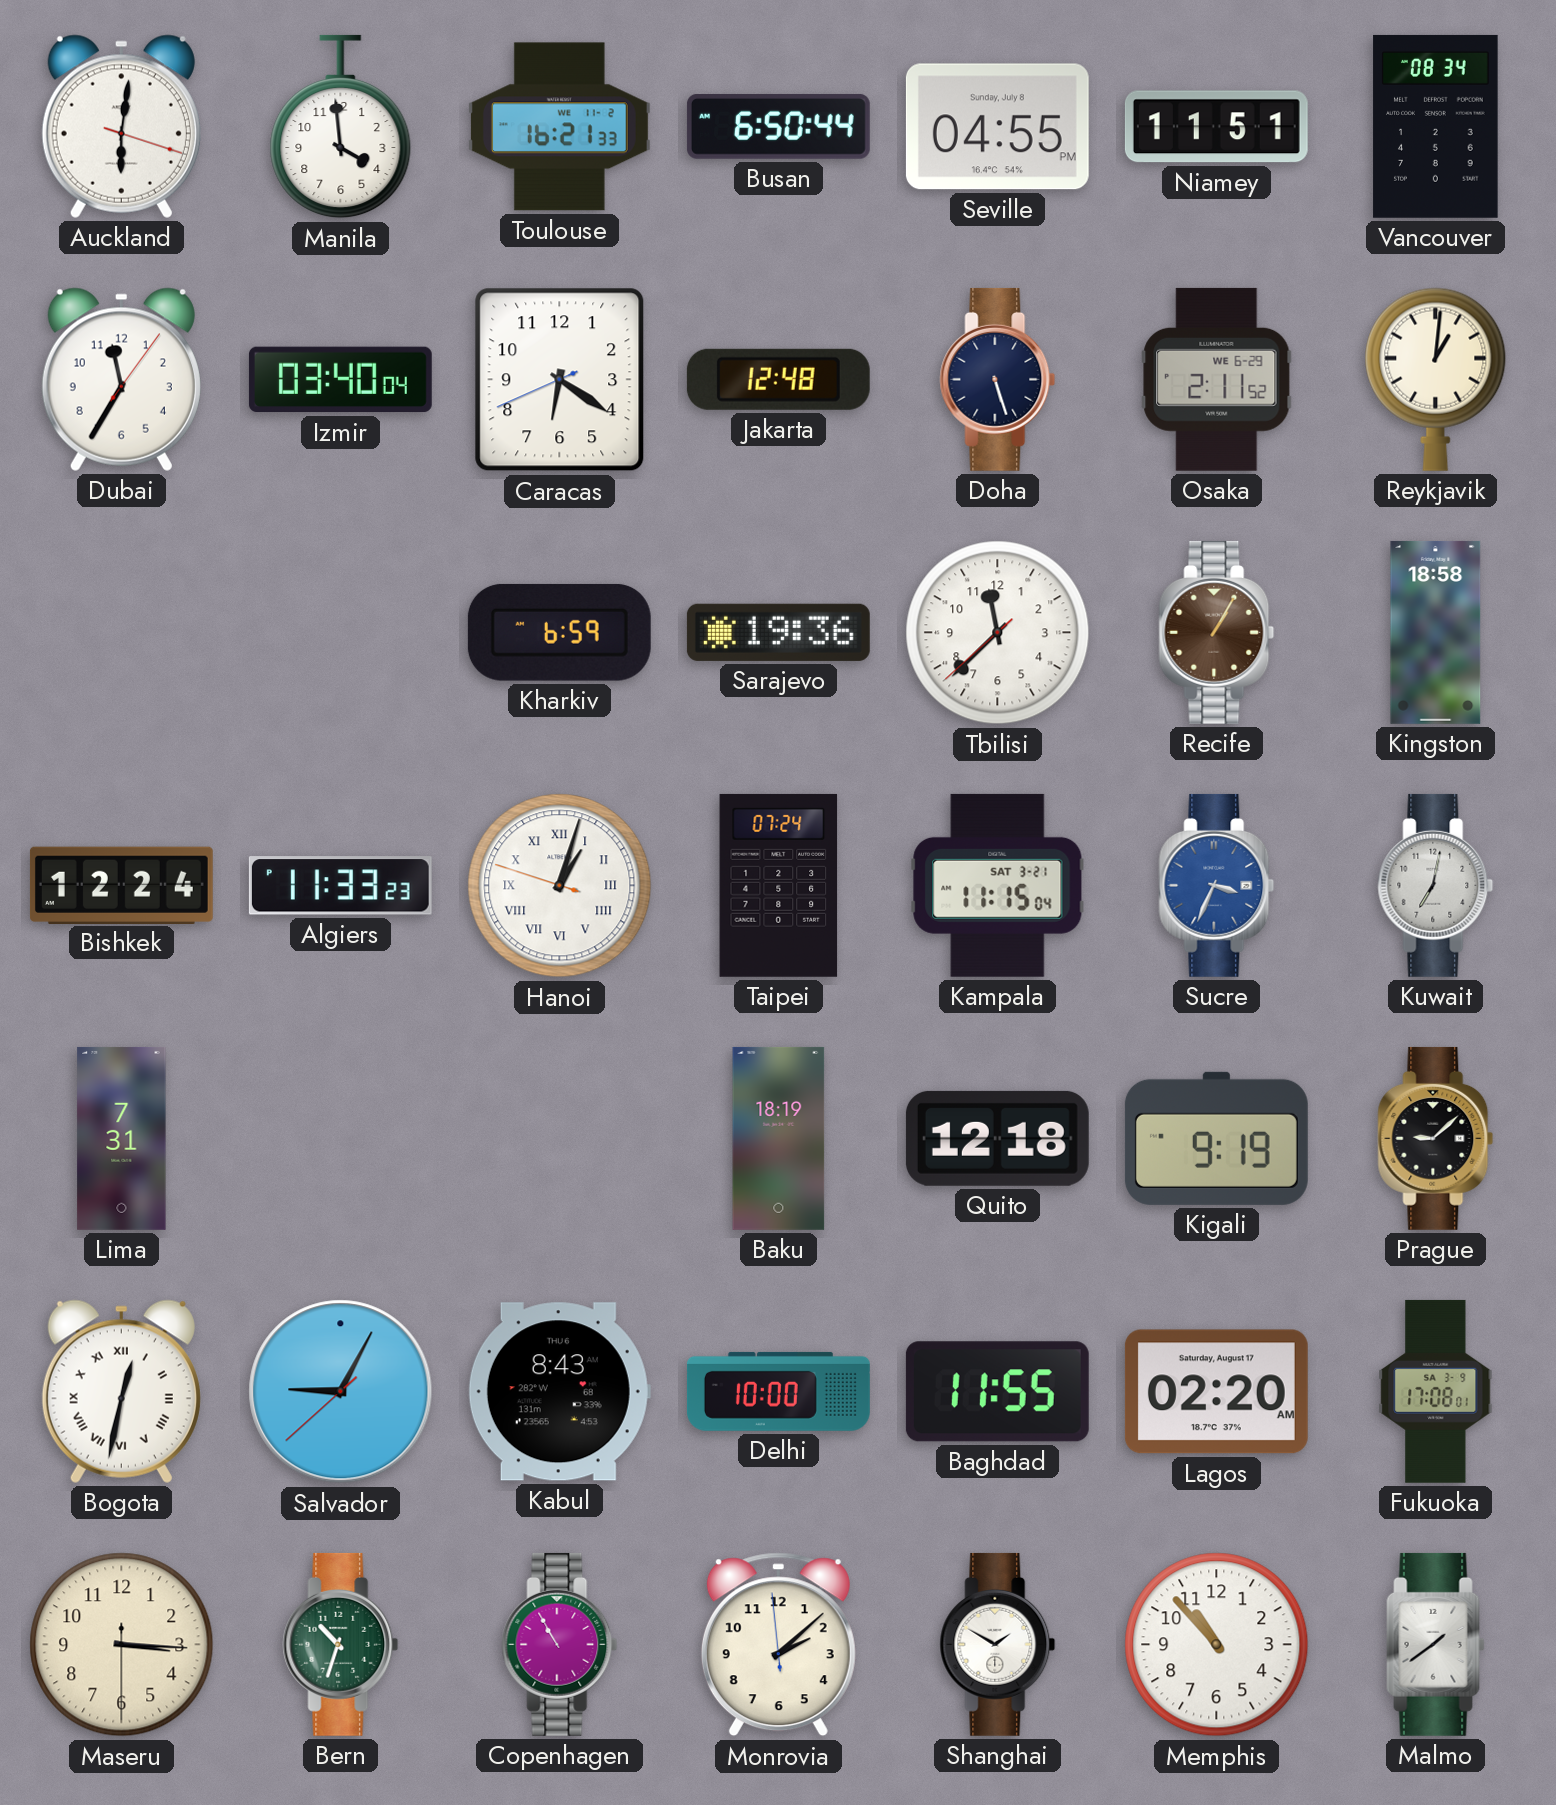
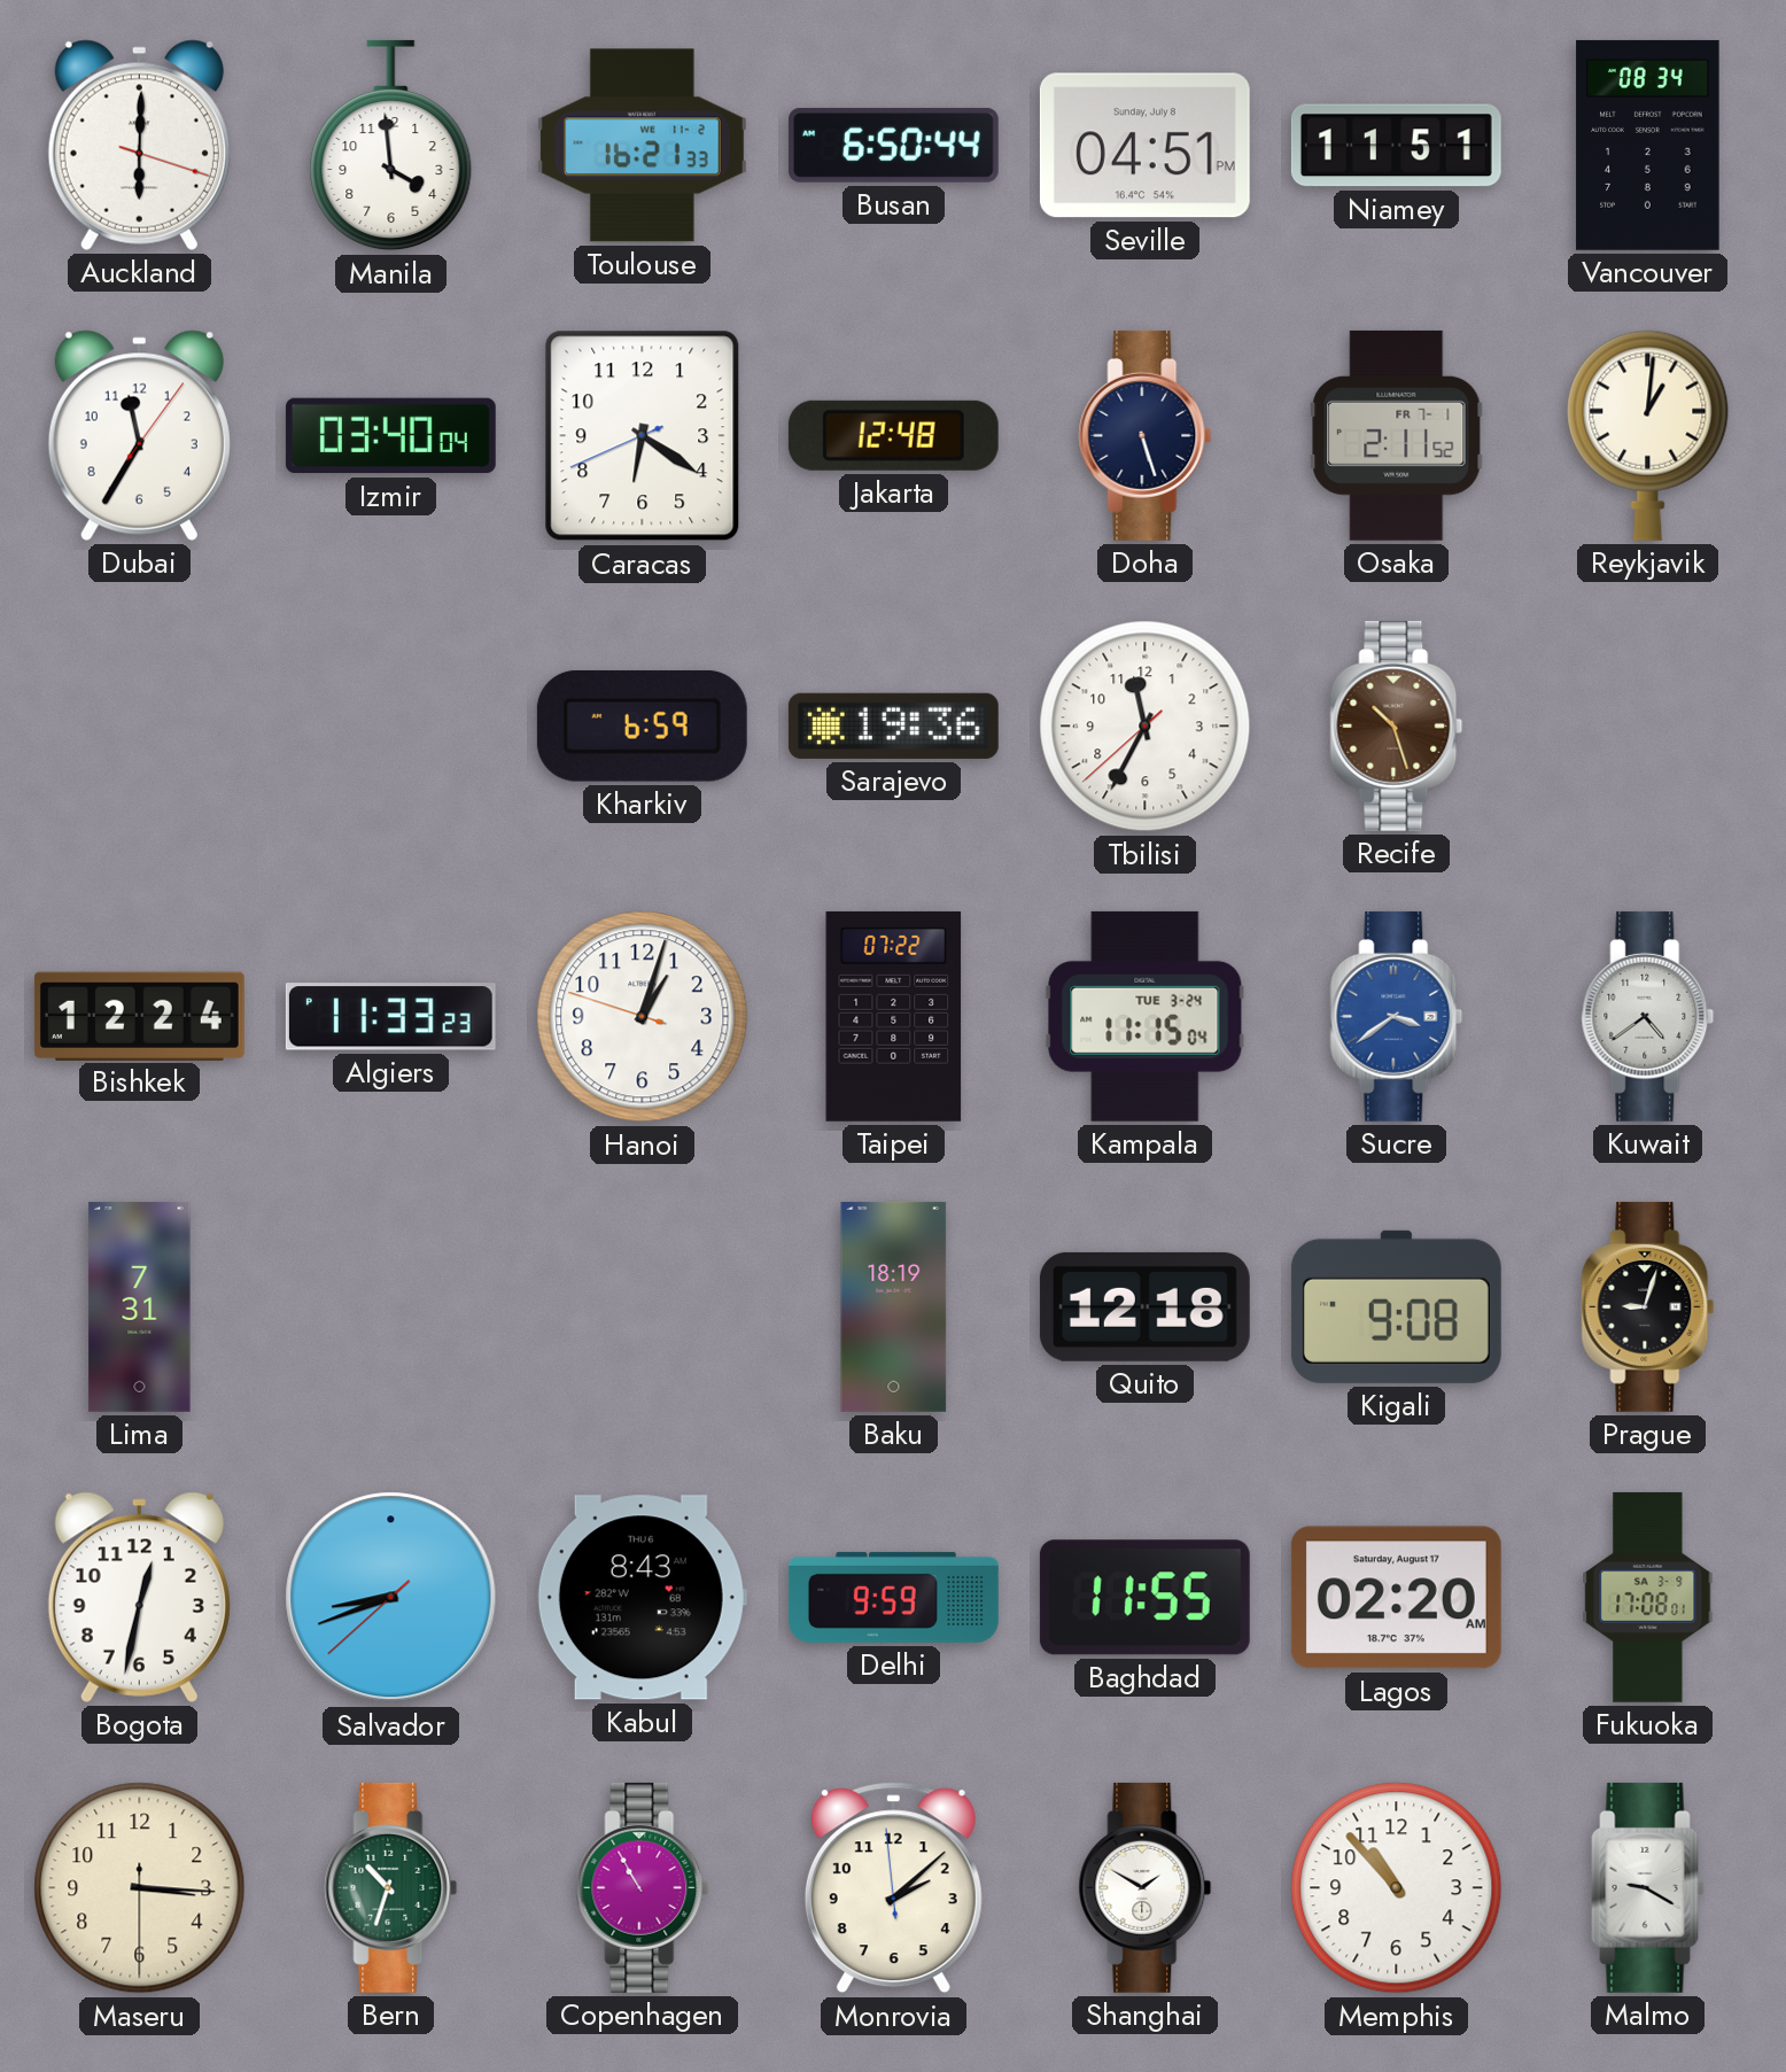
Auckland: 6:01 -> 6:00
Seville: 04:55 -> 04:51
Osaka date: WE 6-29 -> FR 7-1
Tbilisi: 11:37 -> 11:34
Recife: 1:05 -> 10:27
Kingston: 18:58 -> none
Hanoi numerals: Roman -> Arabic
Taipei: 07:24 -> 07:22
Kampala date: SAT 3-21 -> TUE 3-24
Sucre: 3:34 -> 3:39
Kuwait: 7:02 -> 4:39
Kigali: 9:19 -> 9:08
Prague: 9:08 -> 9:03
Bogota numerals: Roman -> Arabic
Salvador: 9:04 -> 8:41
Delhi: 10:00 -> 9:59
Malmo: 1:39 -> 9:20
